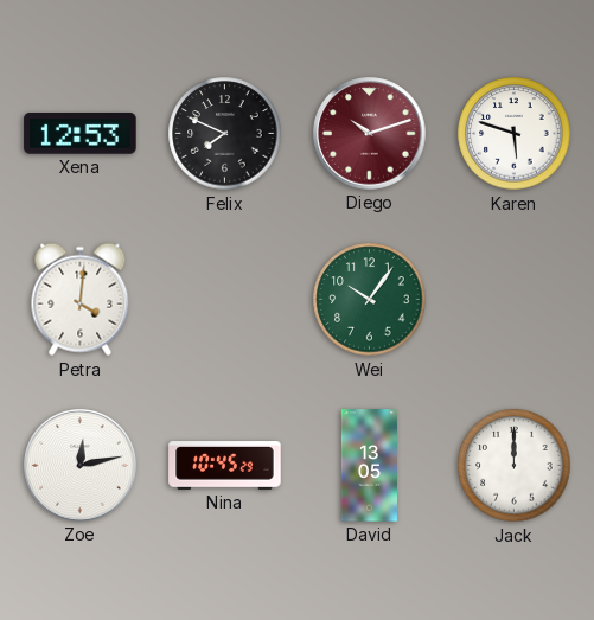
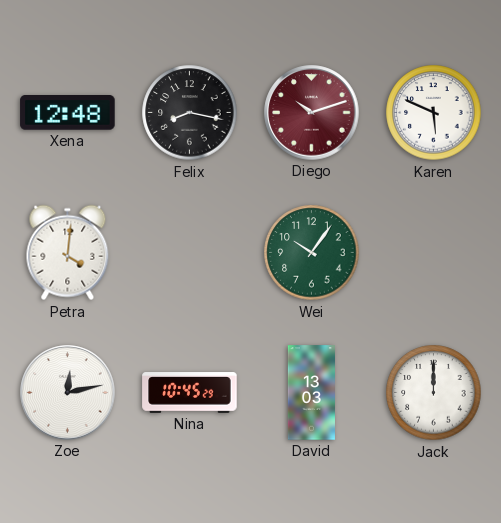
Xena: 12:53 -> 12:48
Felix: 7:49 -> 8:17
Karen: 5:48 -> 5:49
David: 13:05 -> 13:03
